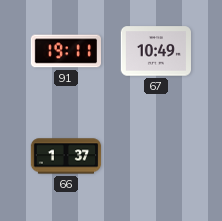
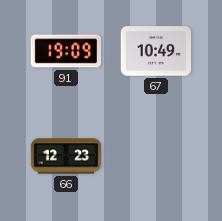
91: 19:11 -> 19:09
66: 1:37 -> 12:23
